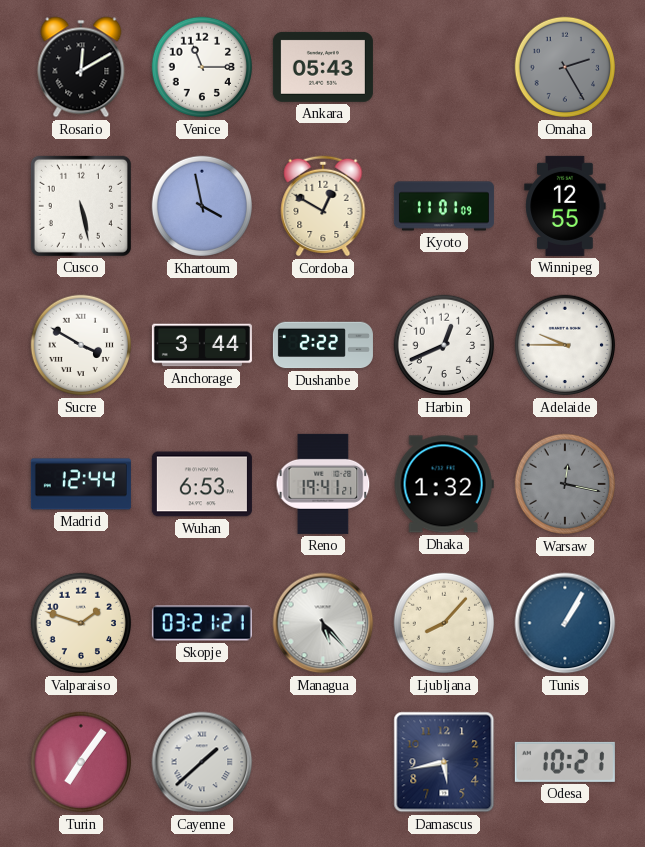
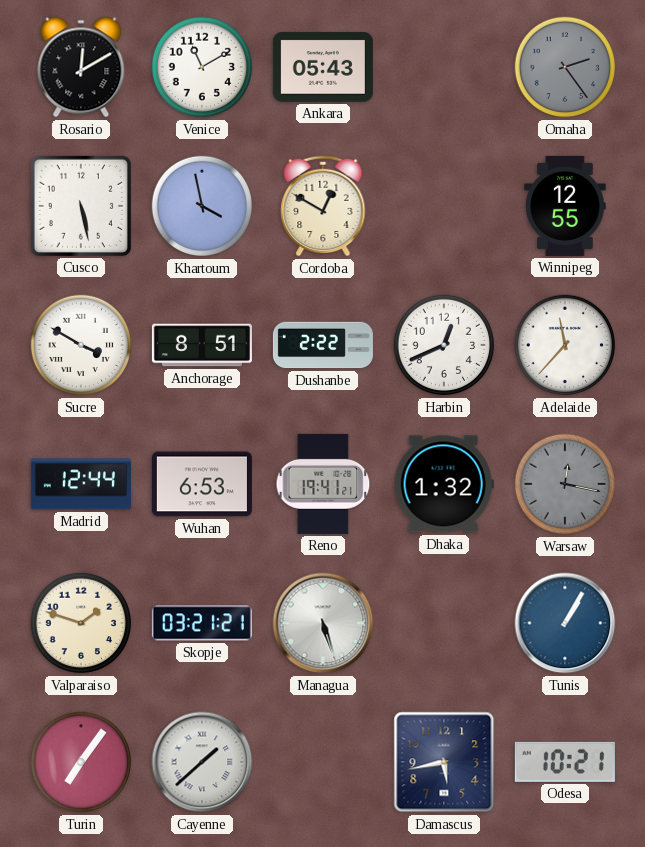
Venice: 11:15 -> 11:10
Omaha: 2:25 -> 2:24
Kyoto: 11:01 -> none
Anchorage: 3:44 -> 8:51
Adelaide: 9:45 -> 11:37
Managua: 5:23 -> 5:27
Ljubljana: 8:07 -> none
